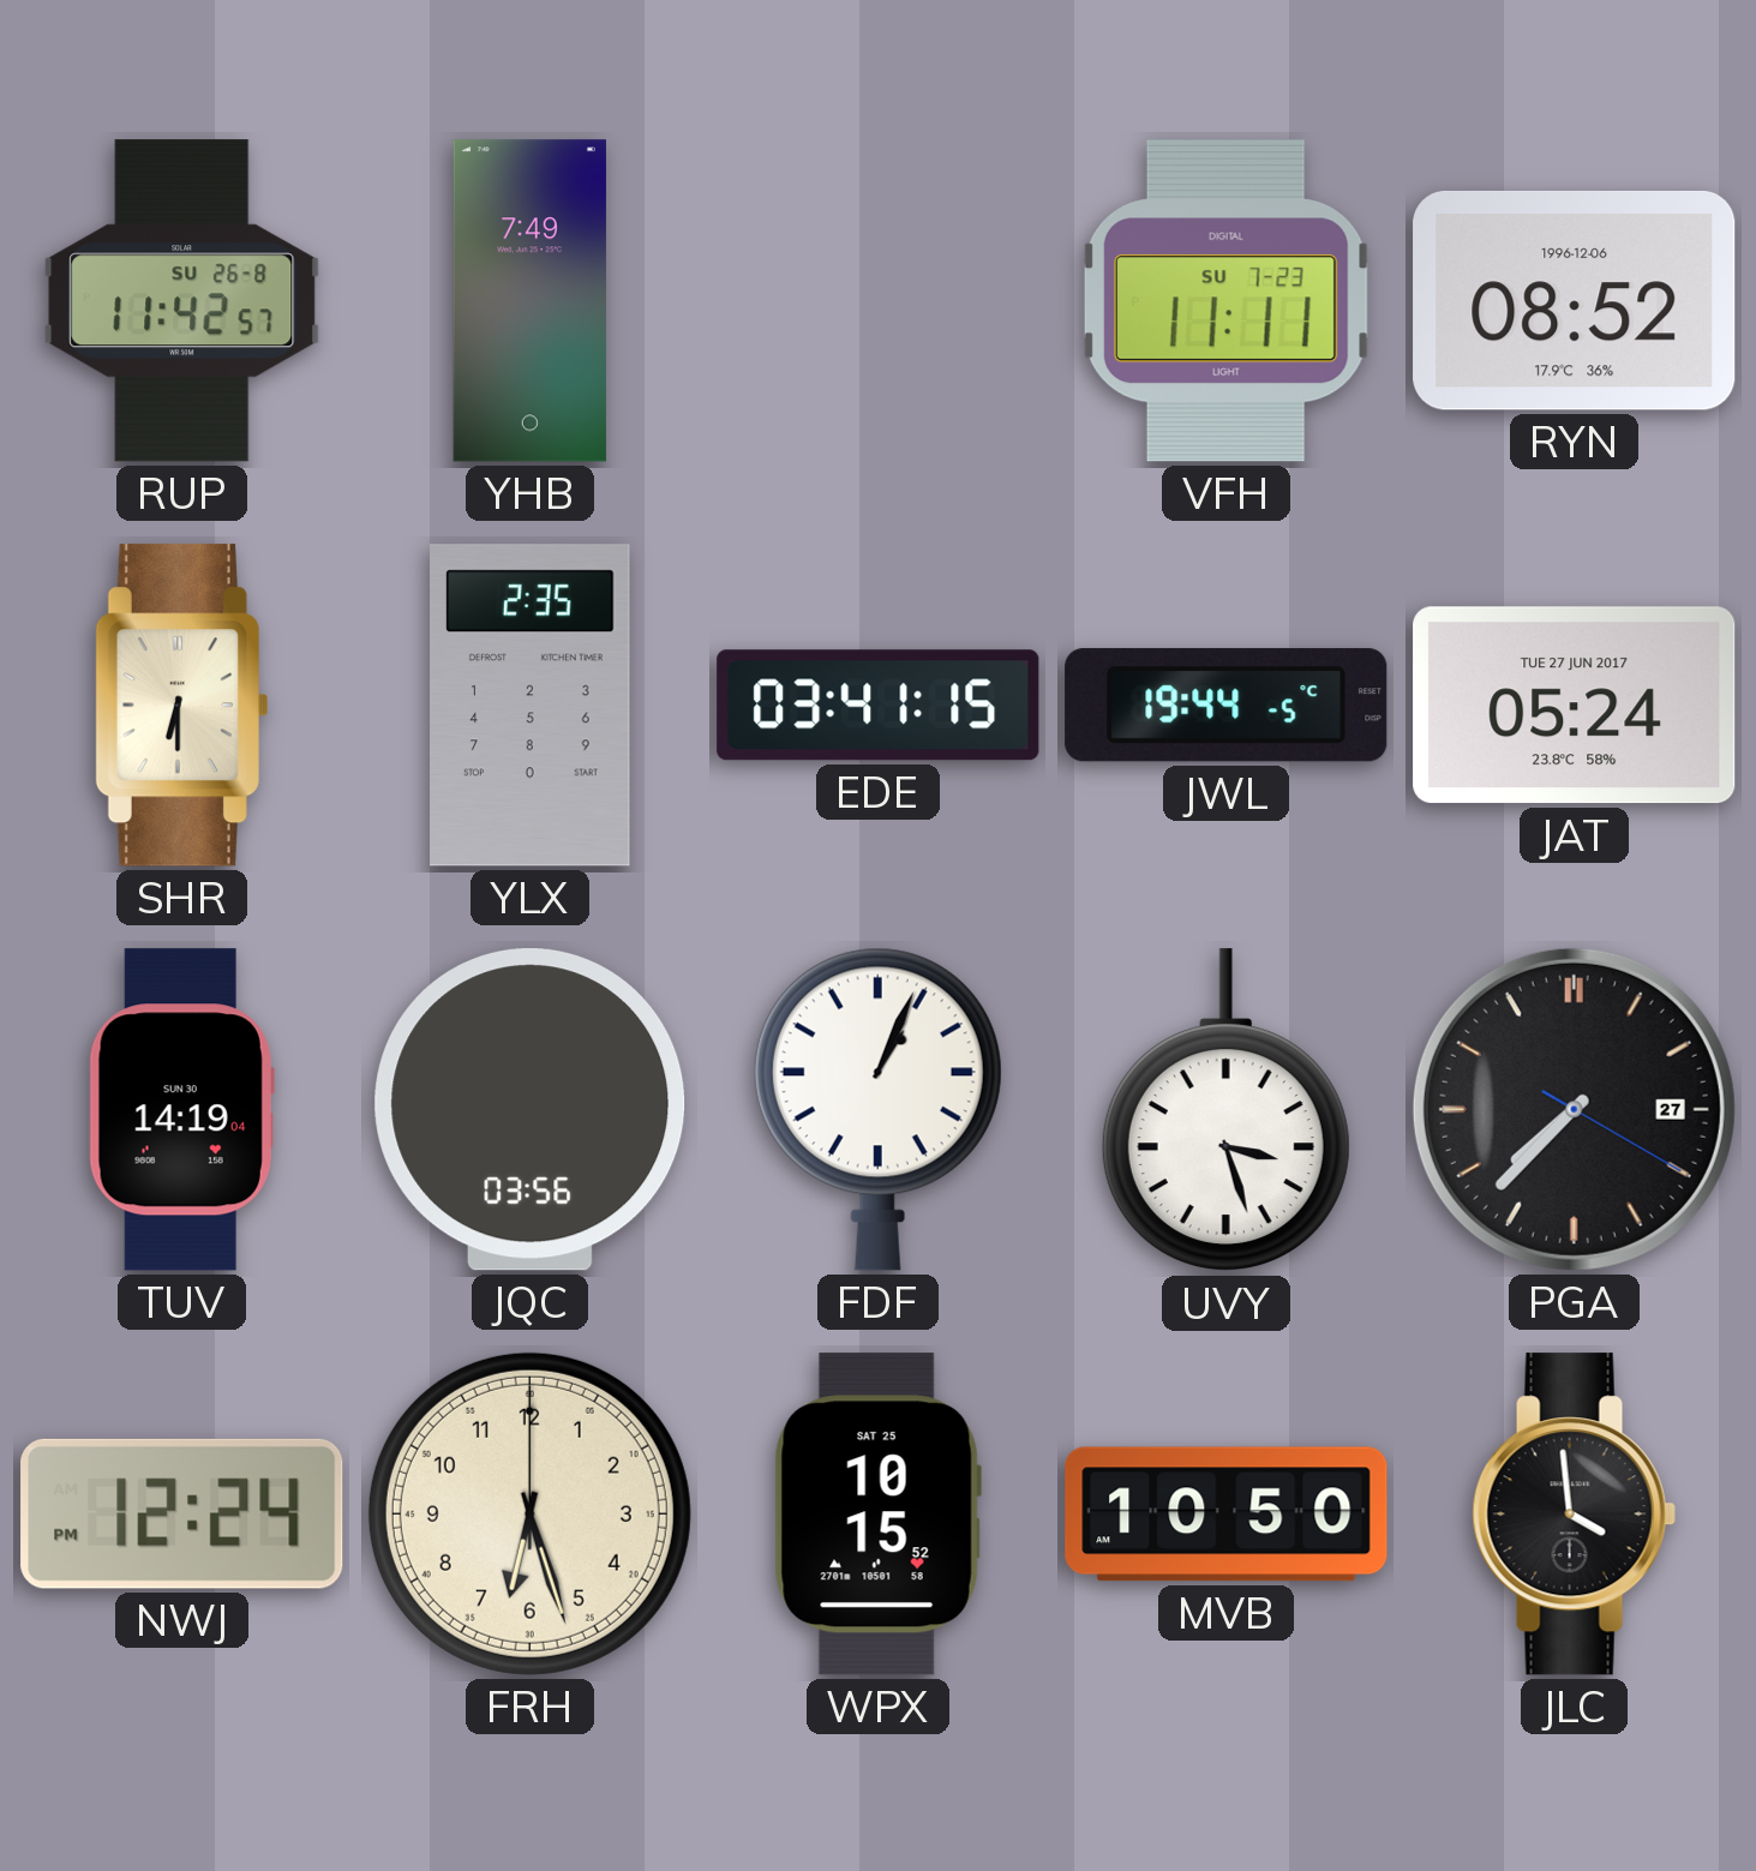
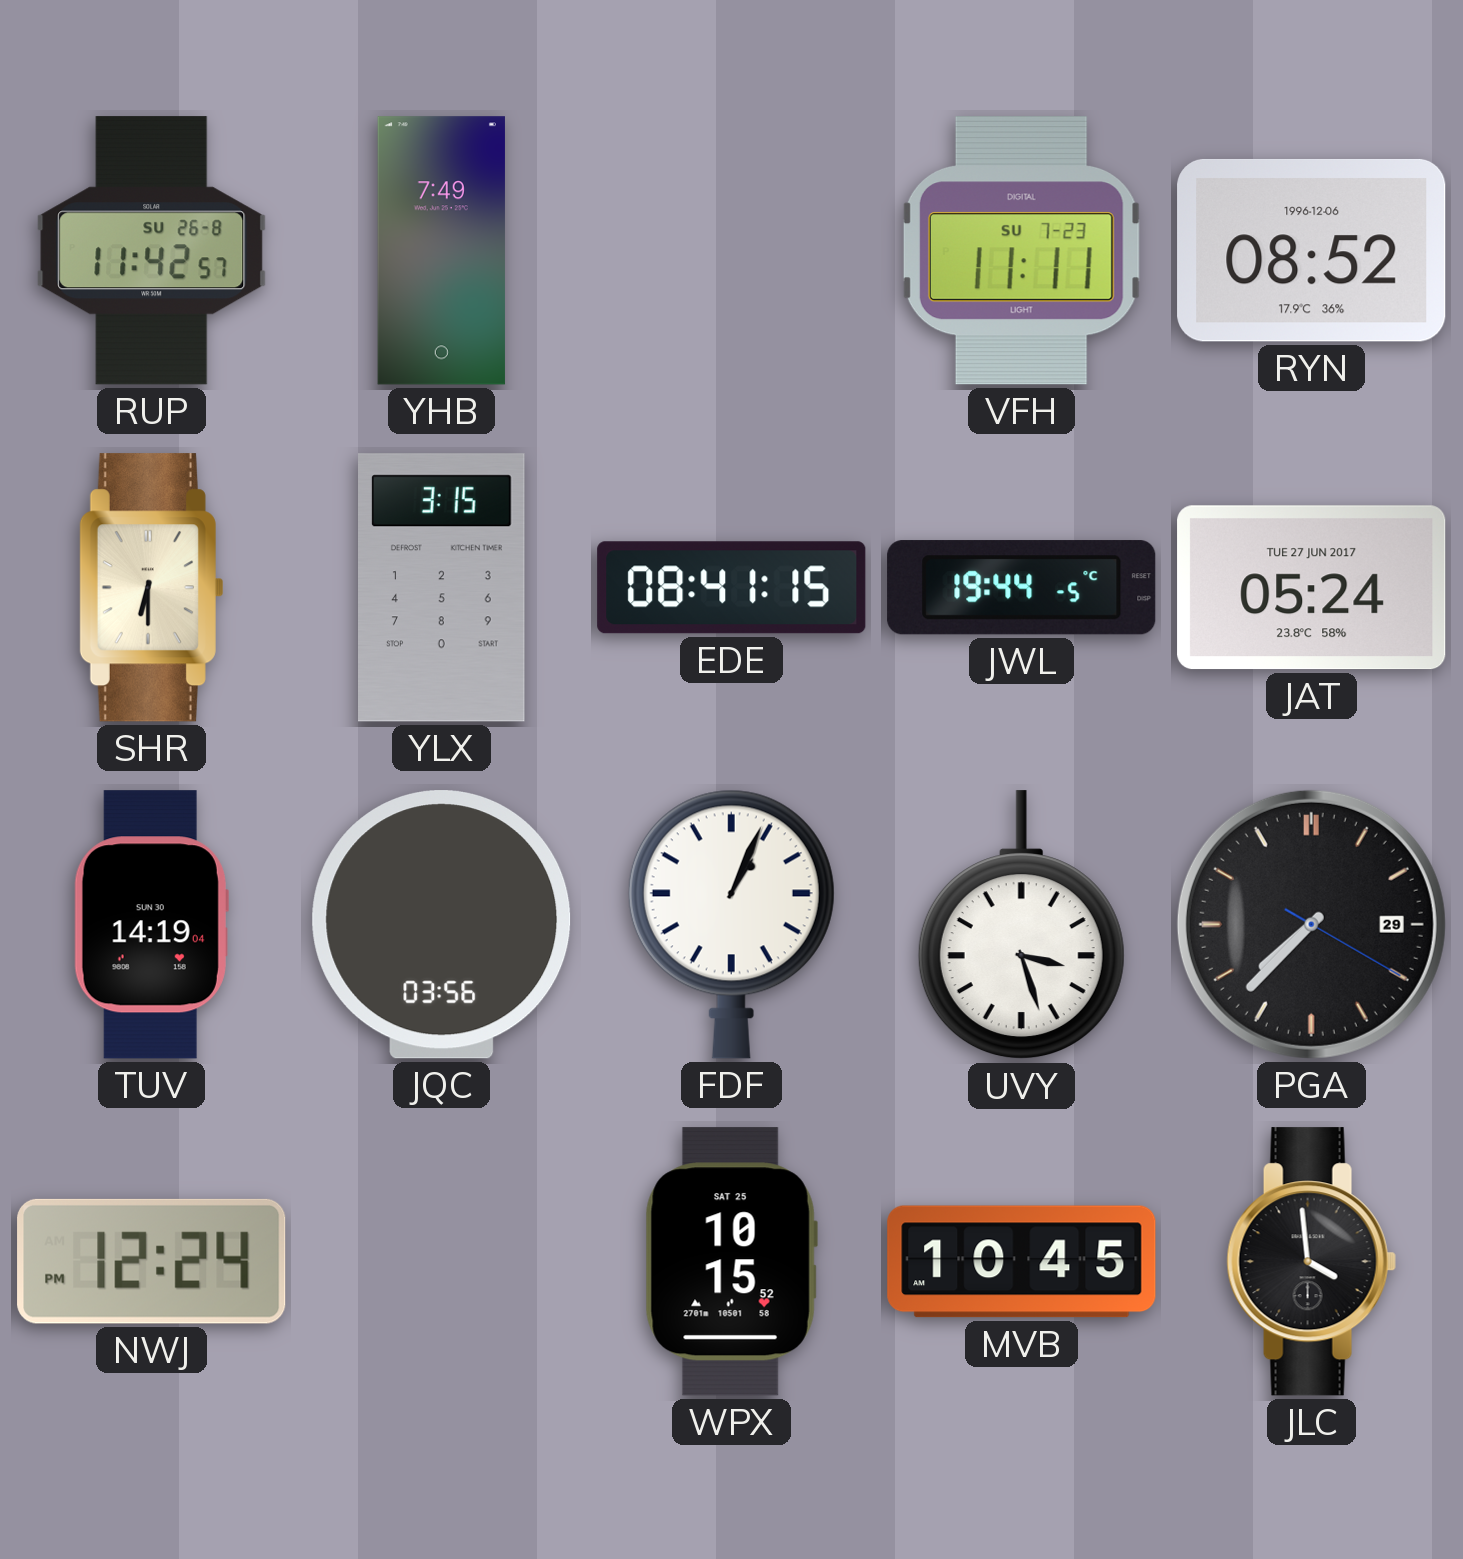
YLX: 2:35 -> 3:15
EDE: 03:41 -> 08:41
PGA date: 27 -> 29
FRH: 6:27 -> none
MVB: 10:50 -> 10:45
